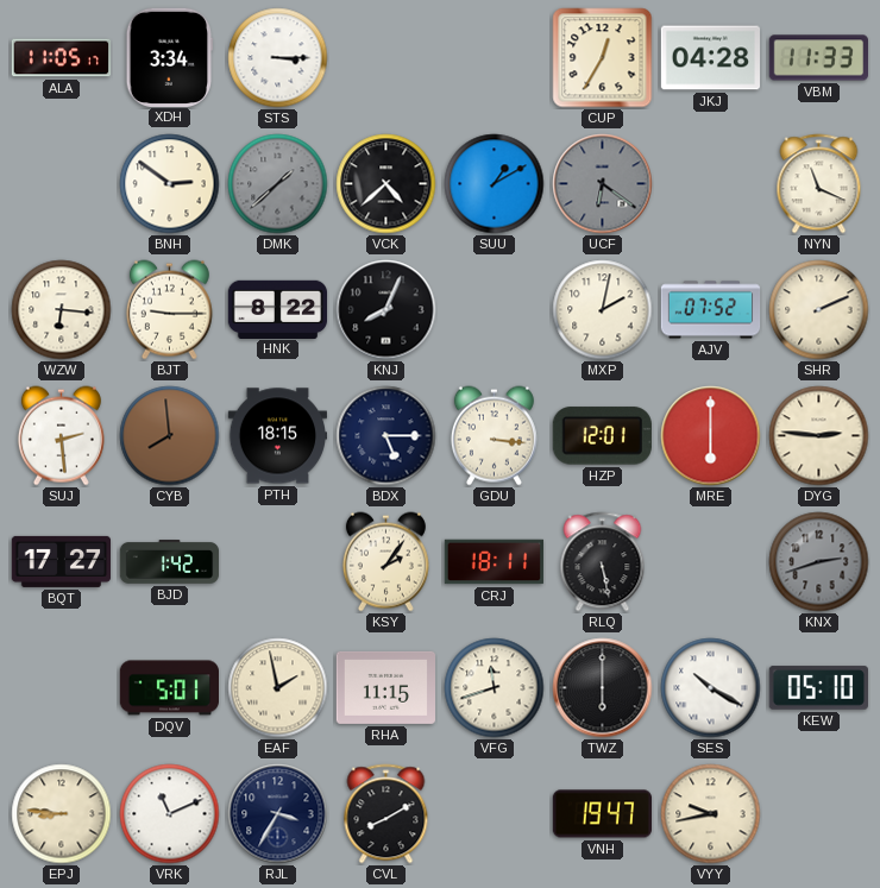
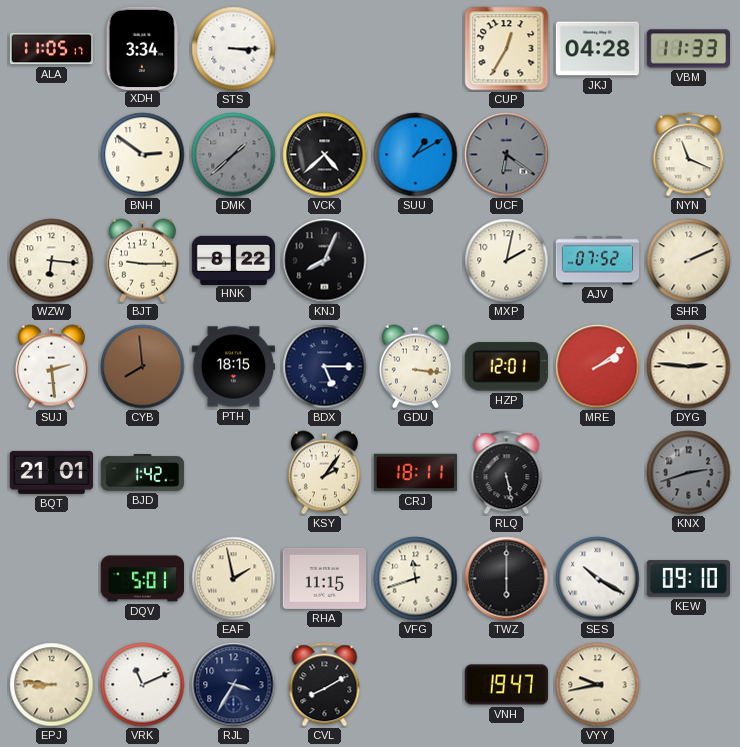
MRE: 6:00 -> 2:09
BQT: 17:27 -> 21:01
KEW: 05:10 -> 09:10
